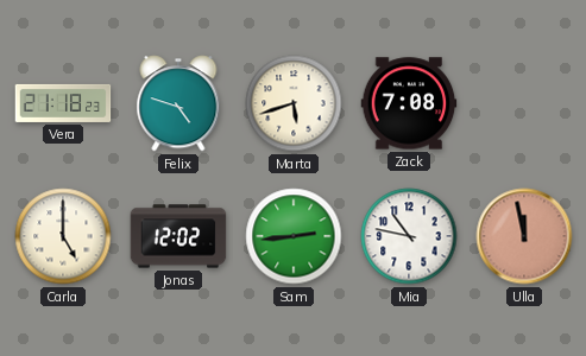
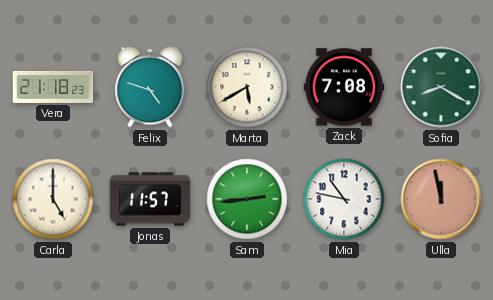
Marta: 5:42 -> 5:40
Sofia: none -> 8:20
Jonas: 12:02 -> 11:57
